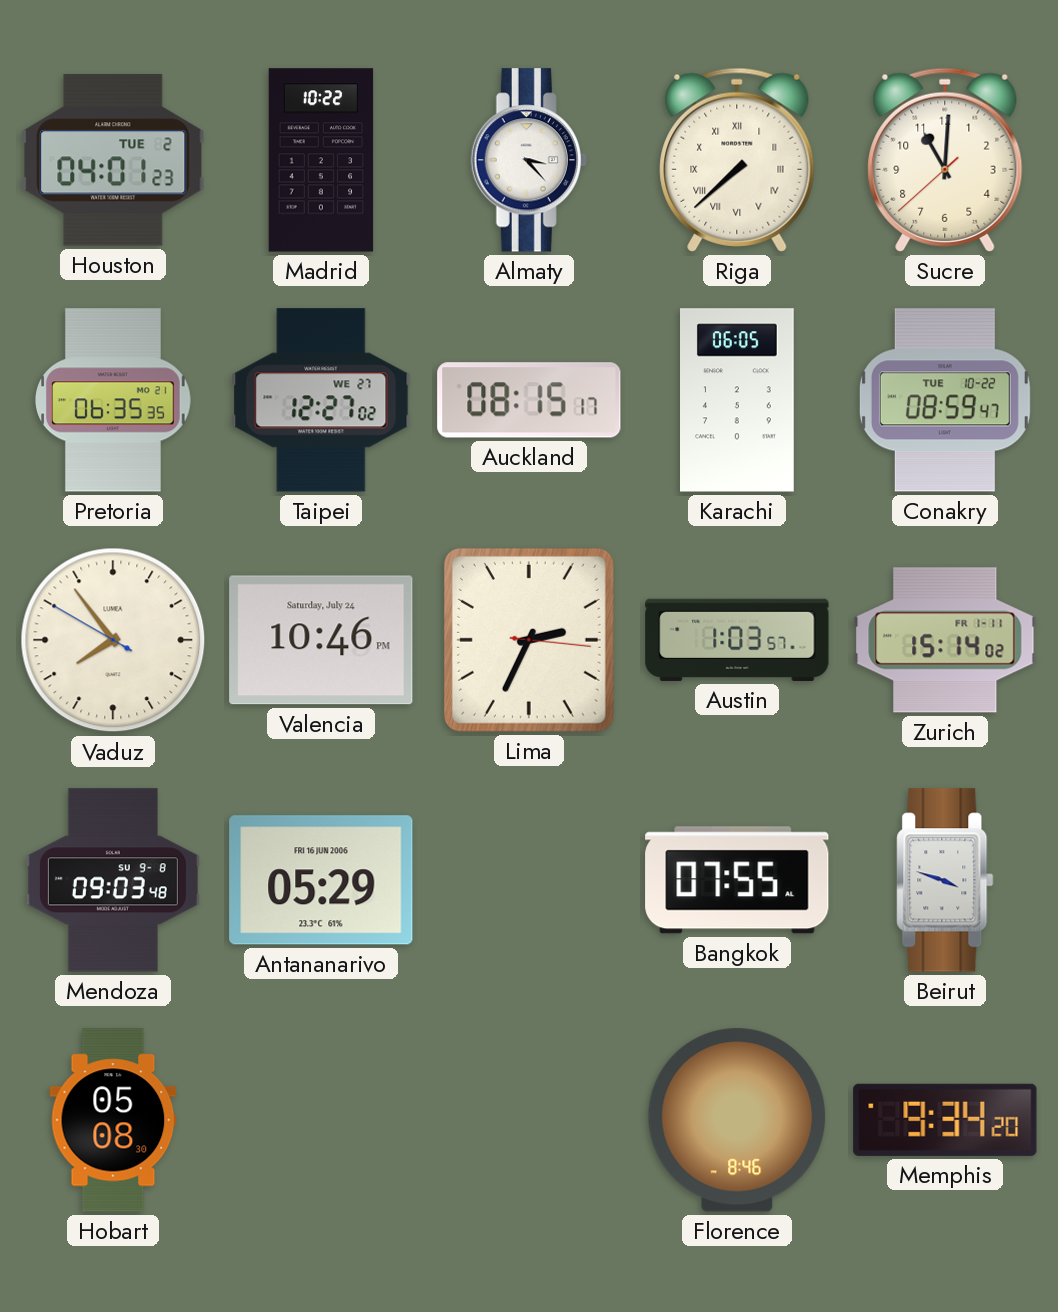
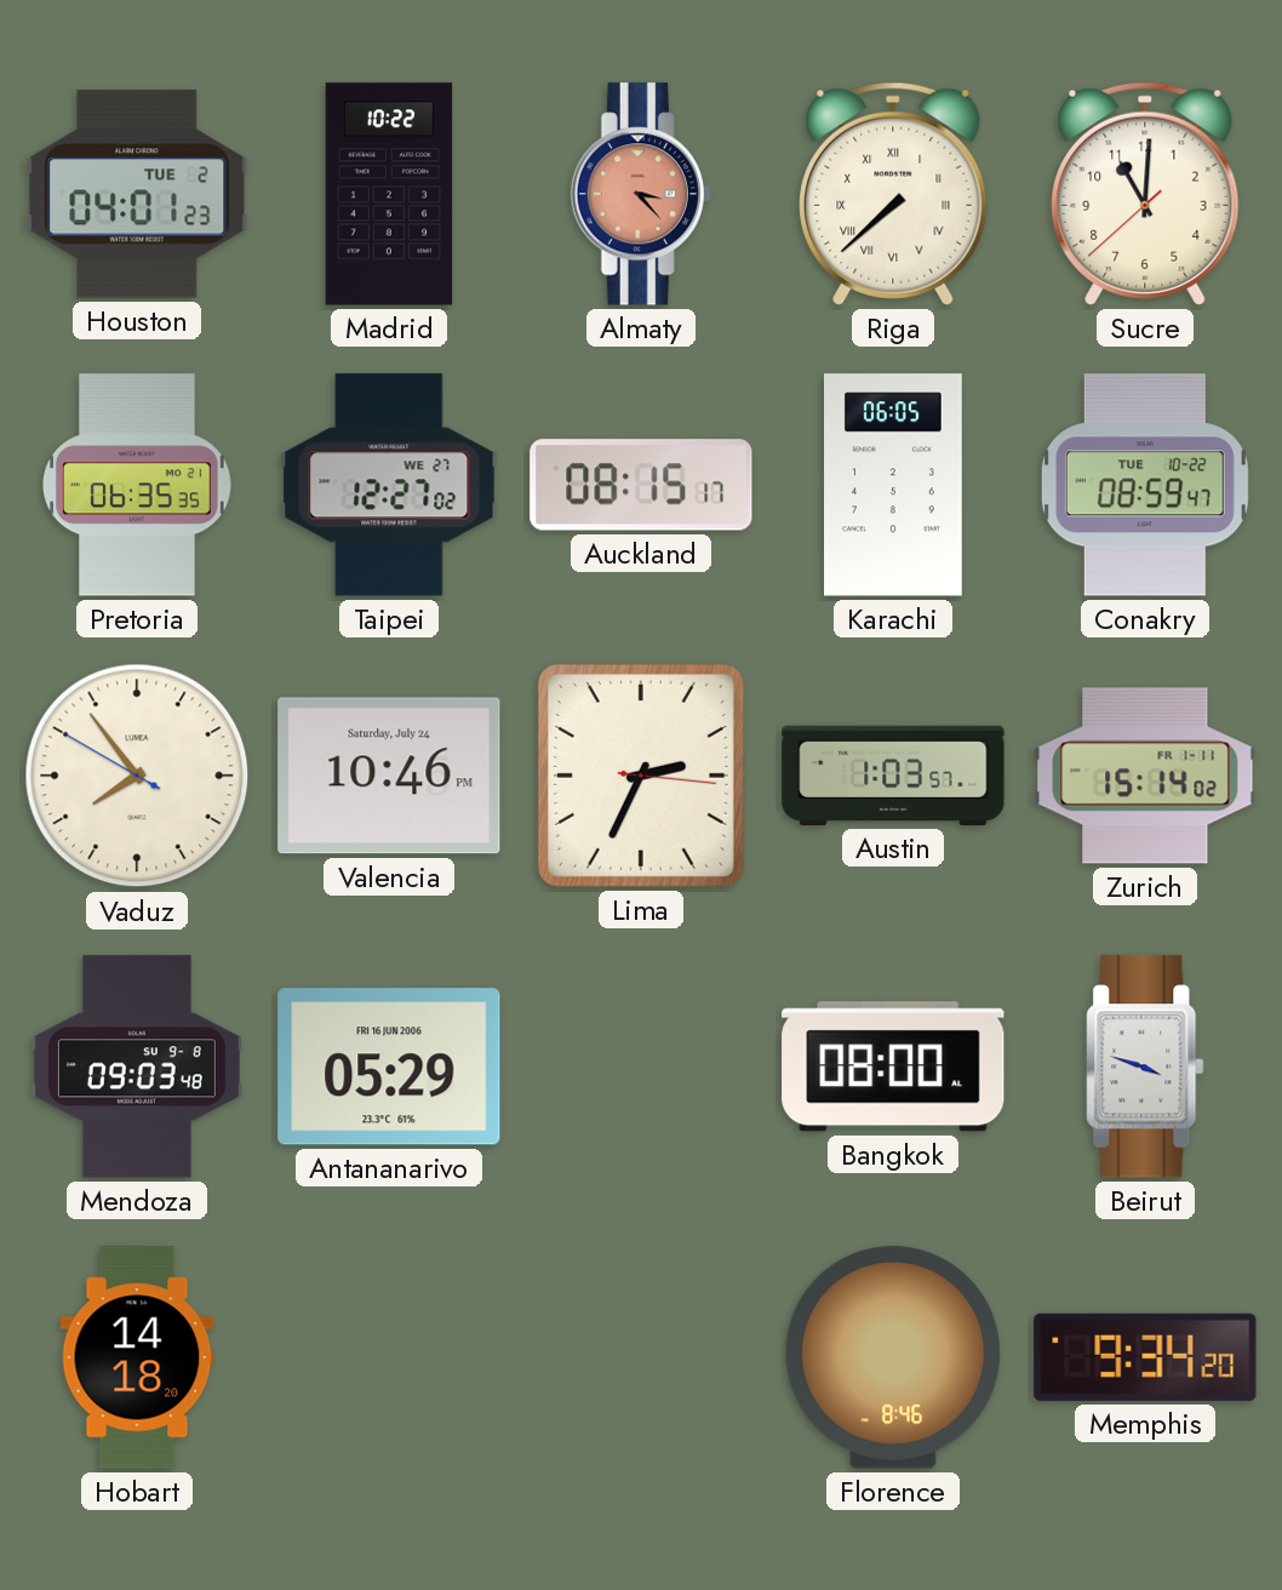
Almaty dial: white -> salmon
Bangkok: 07:55 -> 08:00
Hobart: 05:08 -> 14:18
